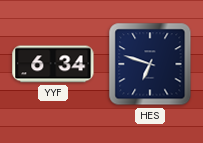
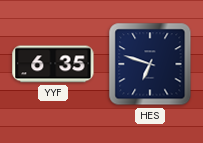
YYF: 6:34 -> 6:35
